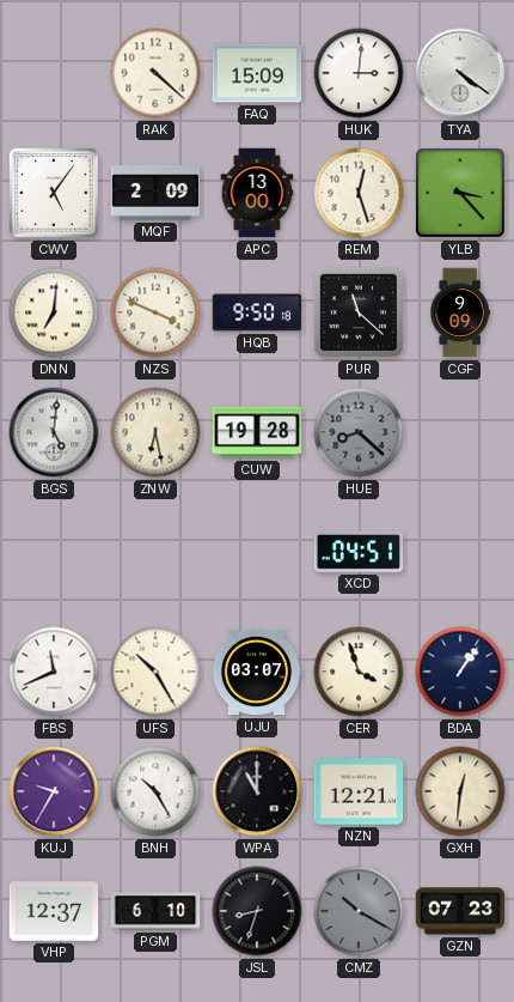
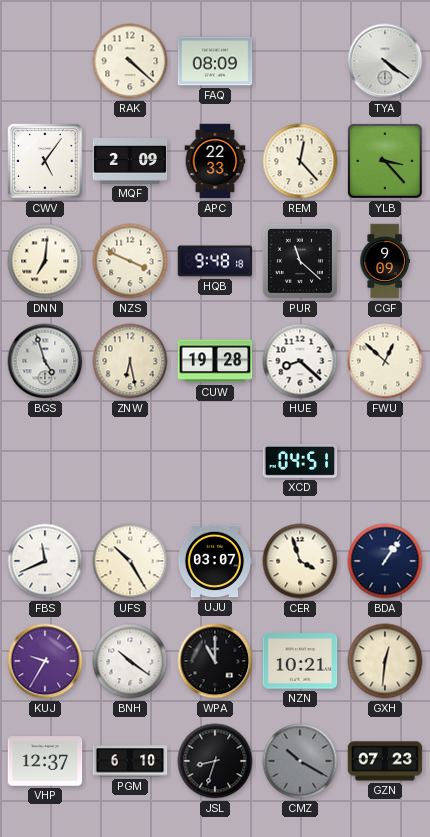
FAQ: 15:09 -> 08:09
HUK: 3:01 -> none
APC: 13:00 -> 22:33
REM: 12:27 -> 12:23
HQB: 9:50 -> 9:48
BGS: 5:01 -> 4:57
HUE dial: grey -> white
FWU: none -> 12:52
BNH: 10:25 -> 10:21
NZN: 12:21 -> 10:21
